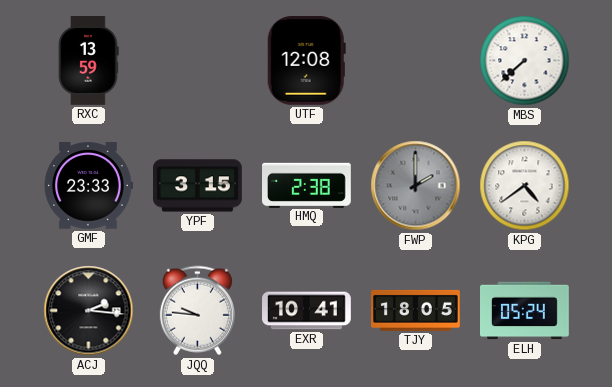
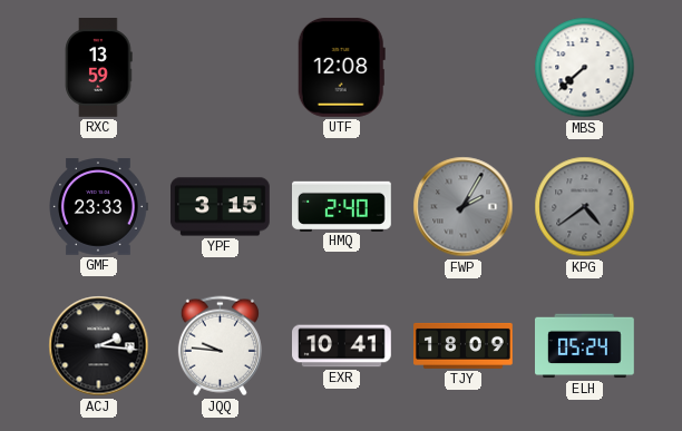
HMQ: 2:38 -> 2:40
FWP: 2:00 -> 2:05
KPG dial: white -> grey
TJY: 18:05 -> 18:09
